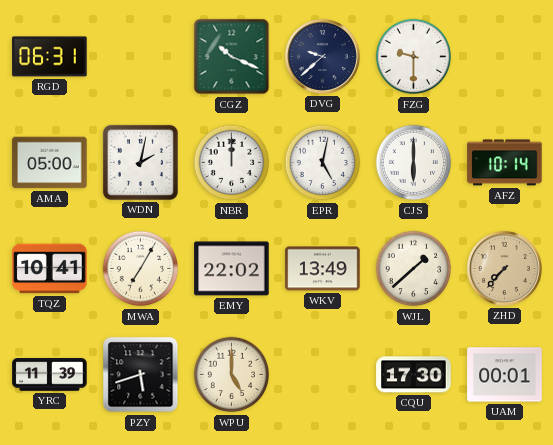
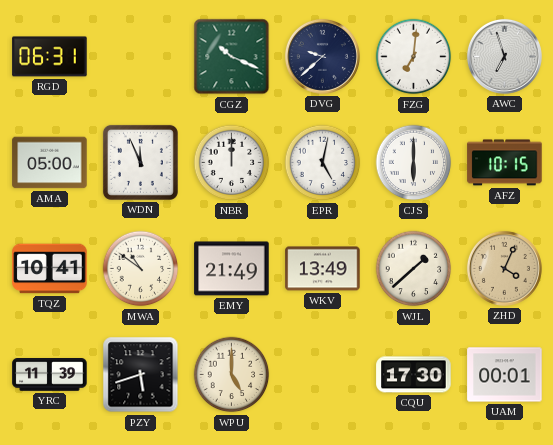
FZG: 9:30 -> 7:01
AWC: none -> 6:57
WDN: 2:02 -> 11:56
AFZ: 10:14 -> 10:15
MWA: 7:05 -> 10:51
EMY: 22:02 -> 21:49
ZHD: 7:37 -> 4:04
